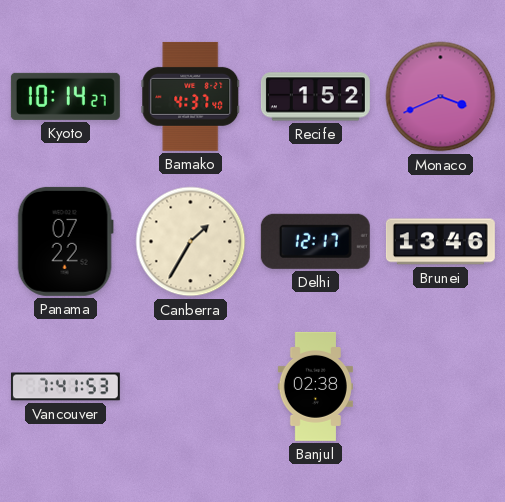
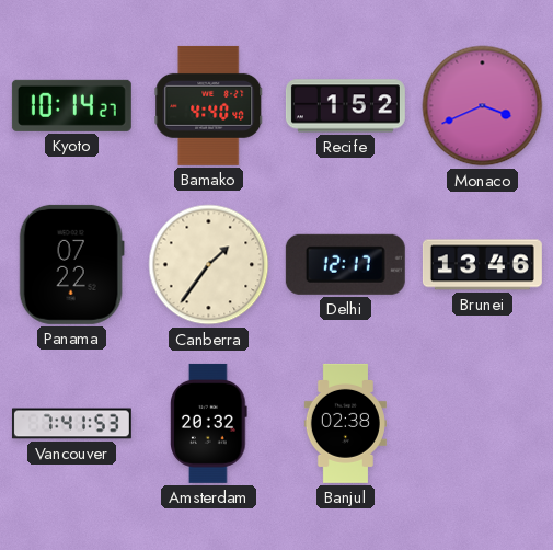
Bamako: 4:37 -> 4:40
Canberra: 1:35 -> 1:36
Amsterdam: none -> 20:32
